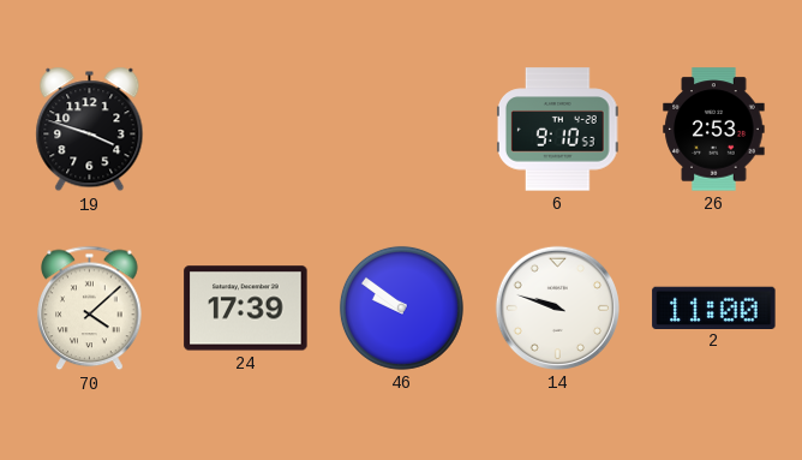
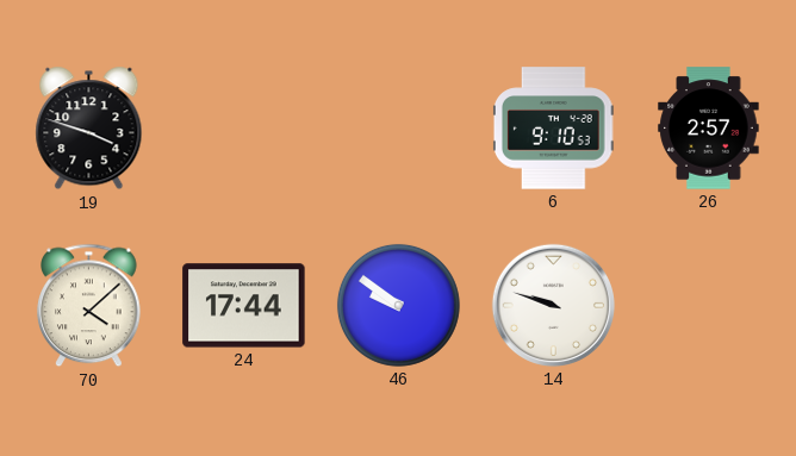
26: 2:53 -> 2:57
24: 17:39 -> 17:44
2: 11:00 -> none
